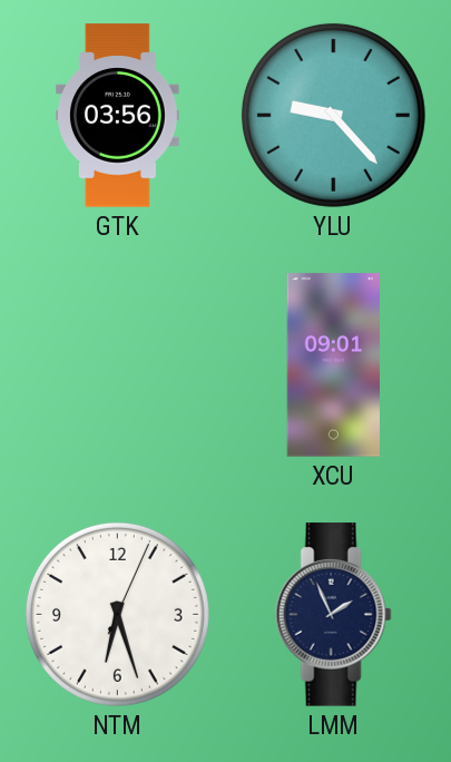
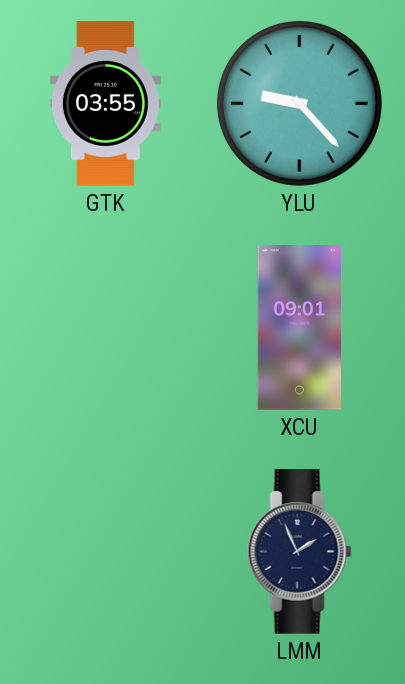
GTK: 03:56 -> 03:55
NTM: 6:27 -> none
